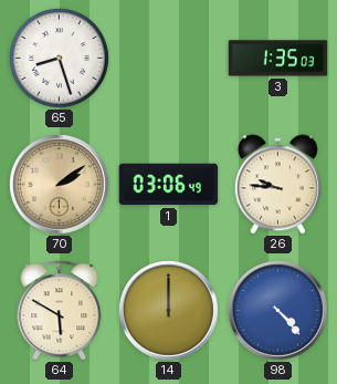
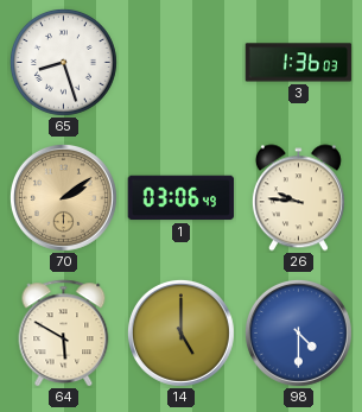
3: 1:35 -> 1:36
14: 12:00 -> 5:00
98: 4:23 -> 4:30
